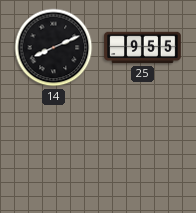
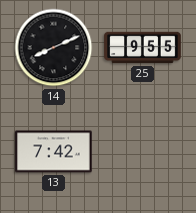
13: none -> 7:42
